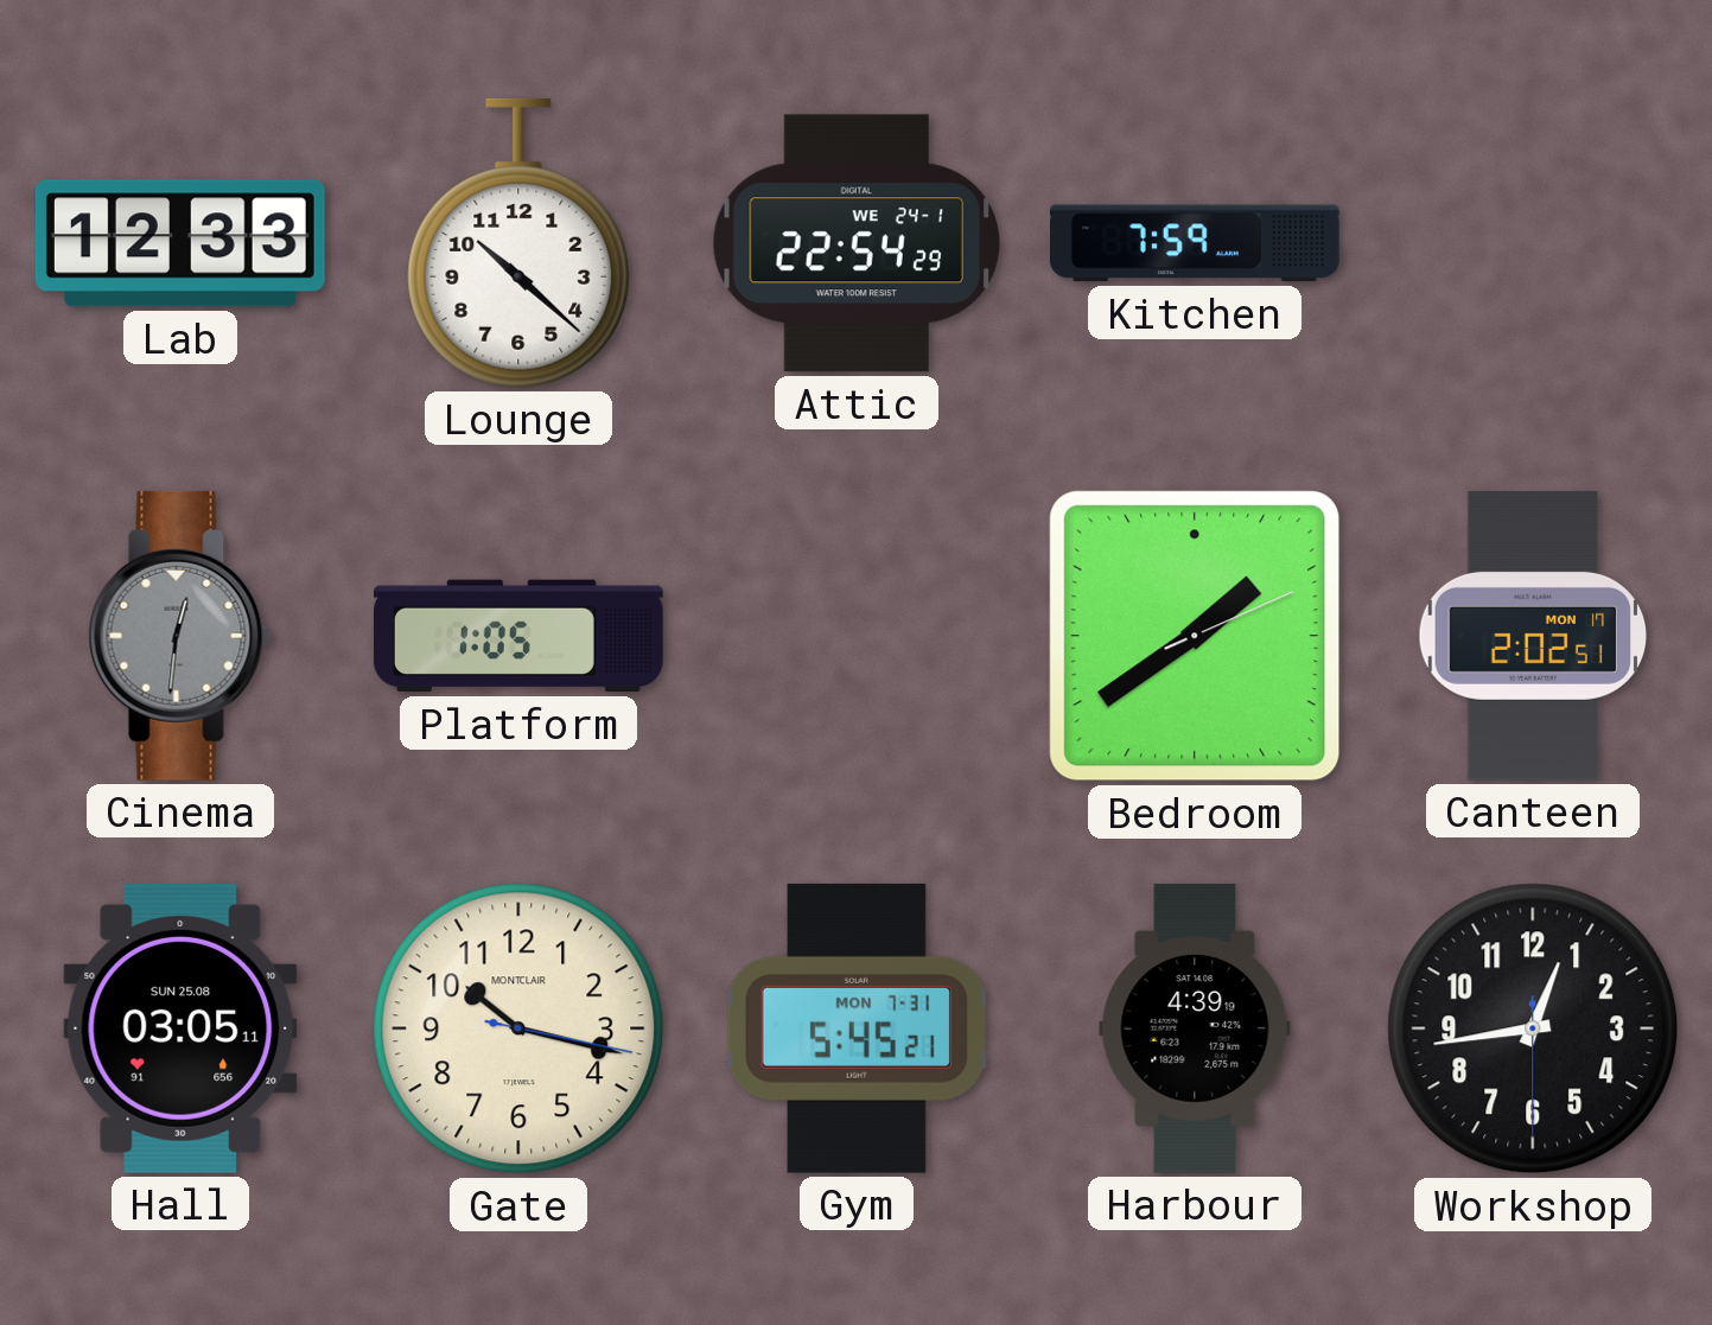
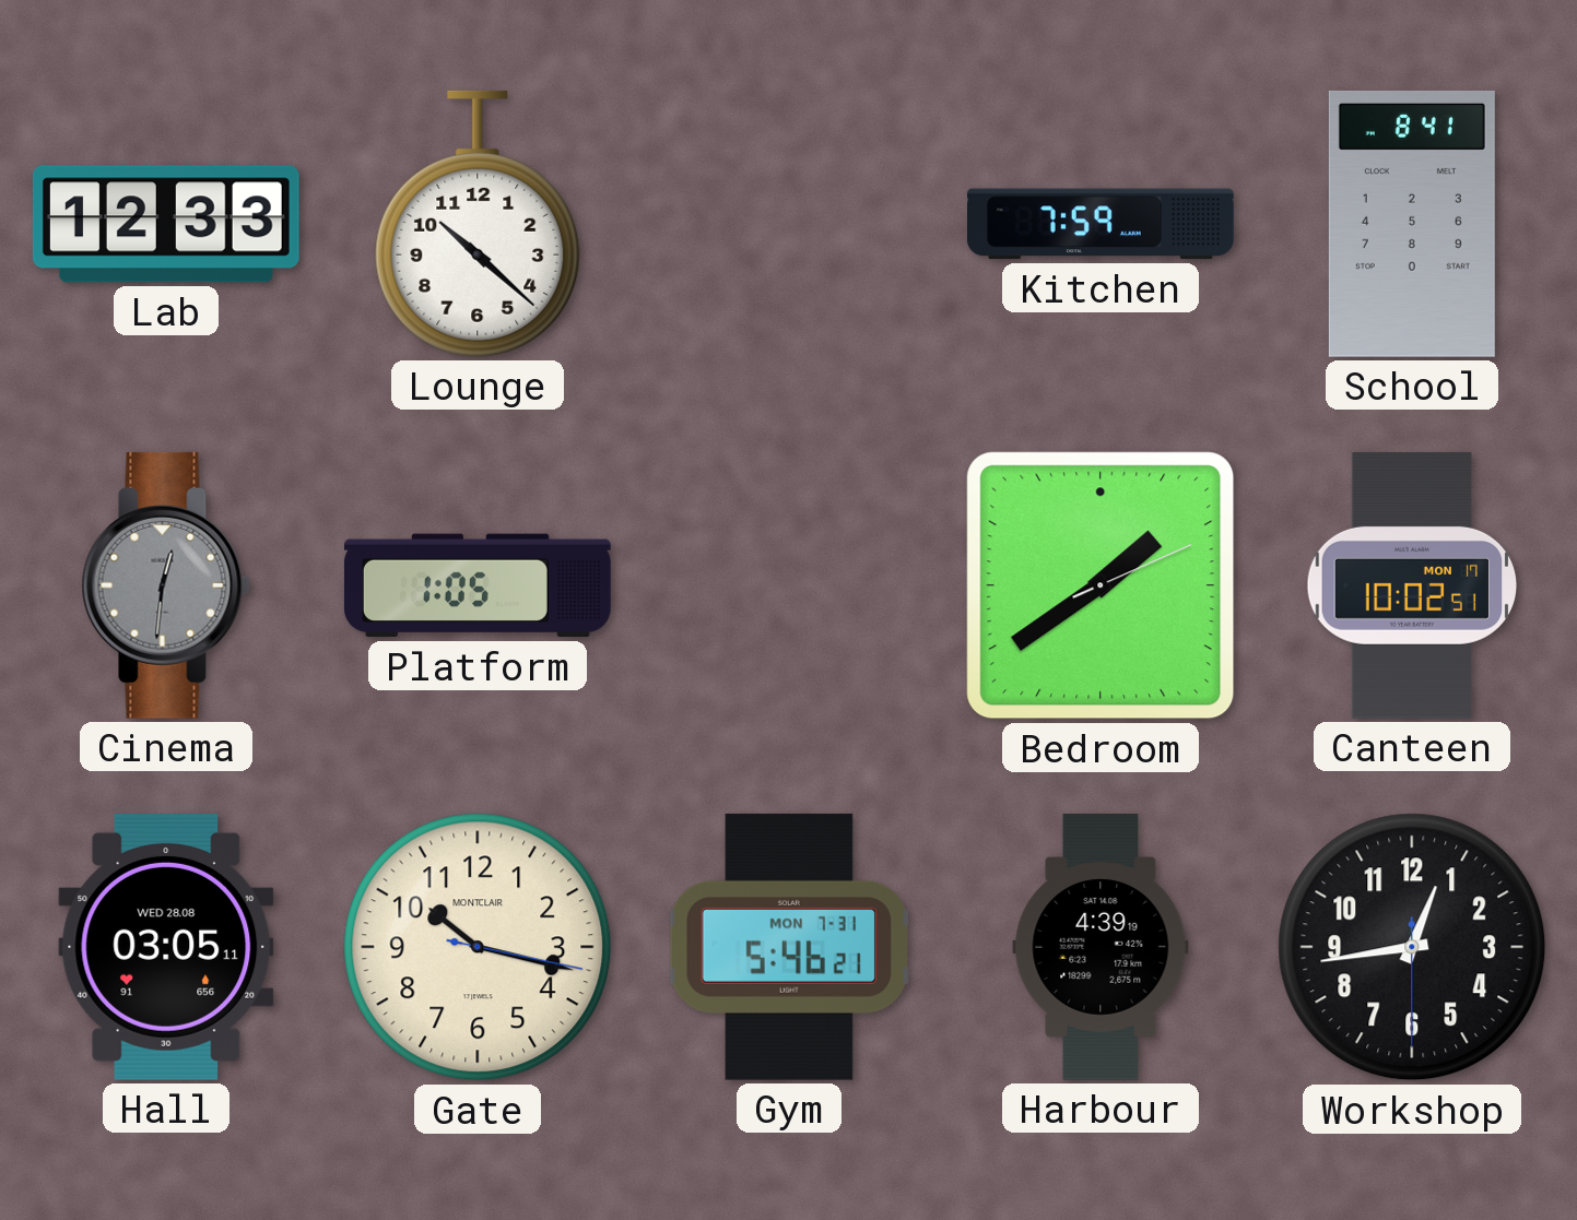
Attic: 22:54 -> none
School: none -> 8:41
Canteen: 2:02 -> 10:02
Hall date: SUN 25.08 -> WED 28.08
Gym: 5:45 -> 5:46
